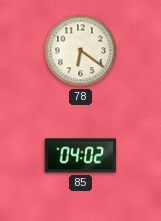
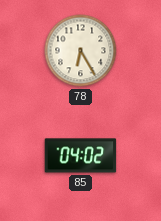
78: 6:21 -> 6:25
